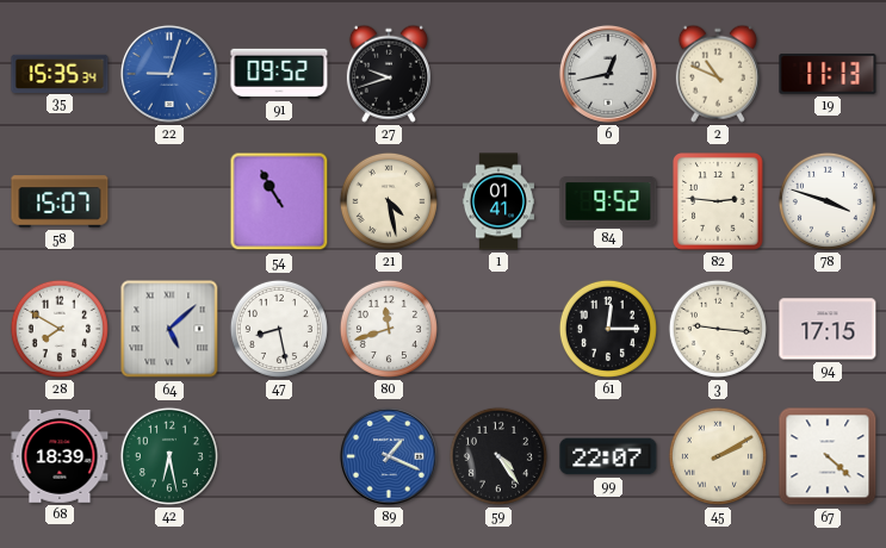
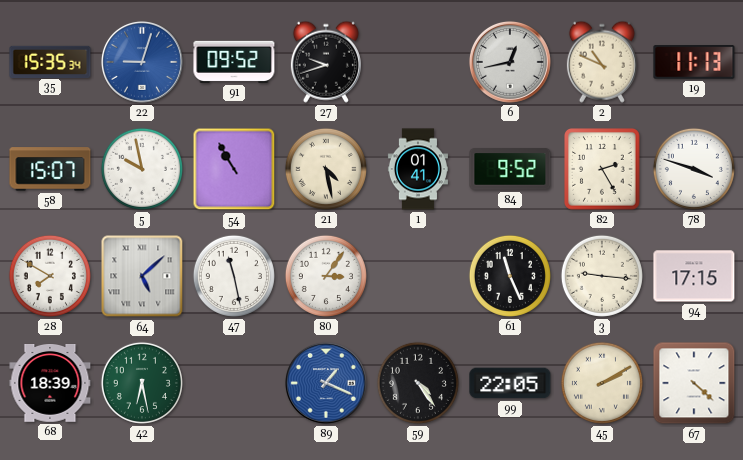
5: none -> 9:58
82: 2:46 -> 2:25
47: 8:28 -> 11:28
80: 11:42 -> 3:06
61: 12:15 -> 11:26
99: 22:07 -> 22:05
